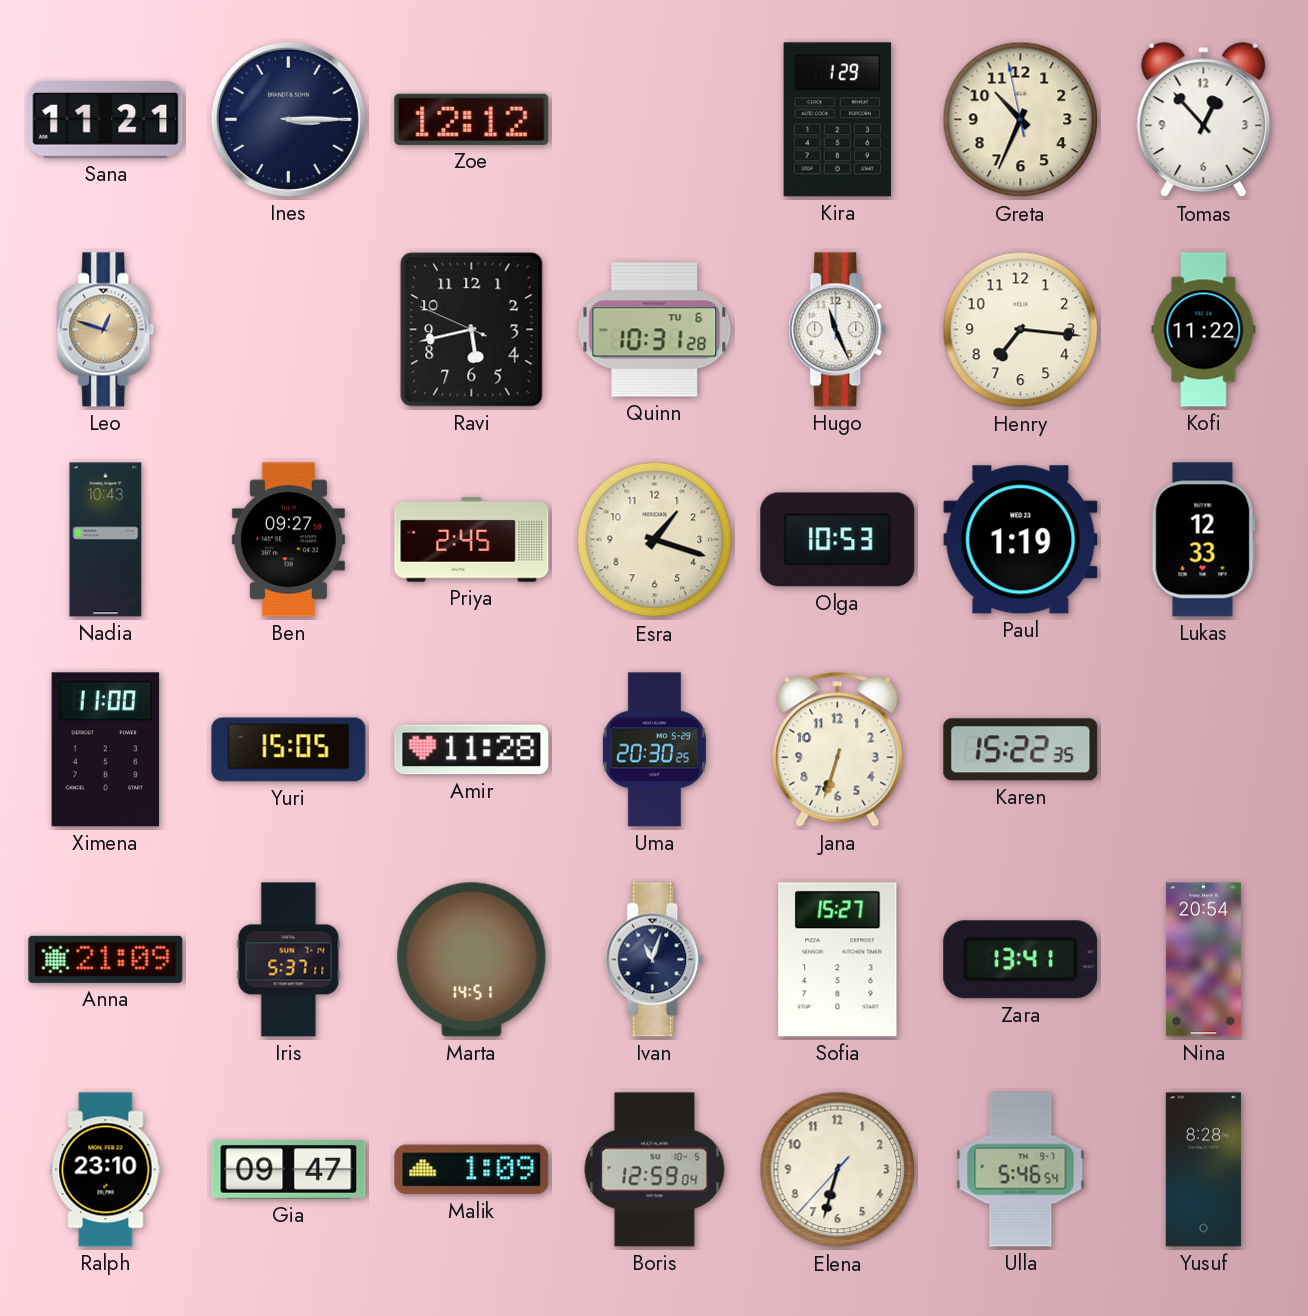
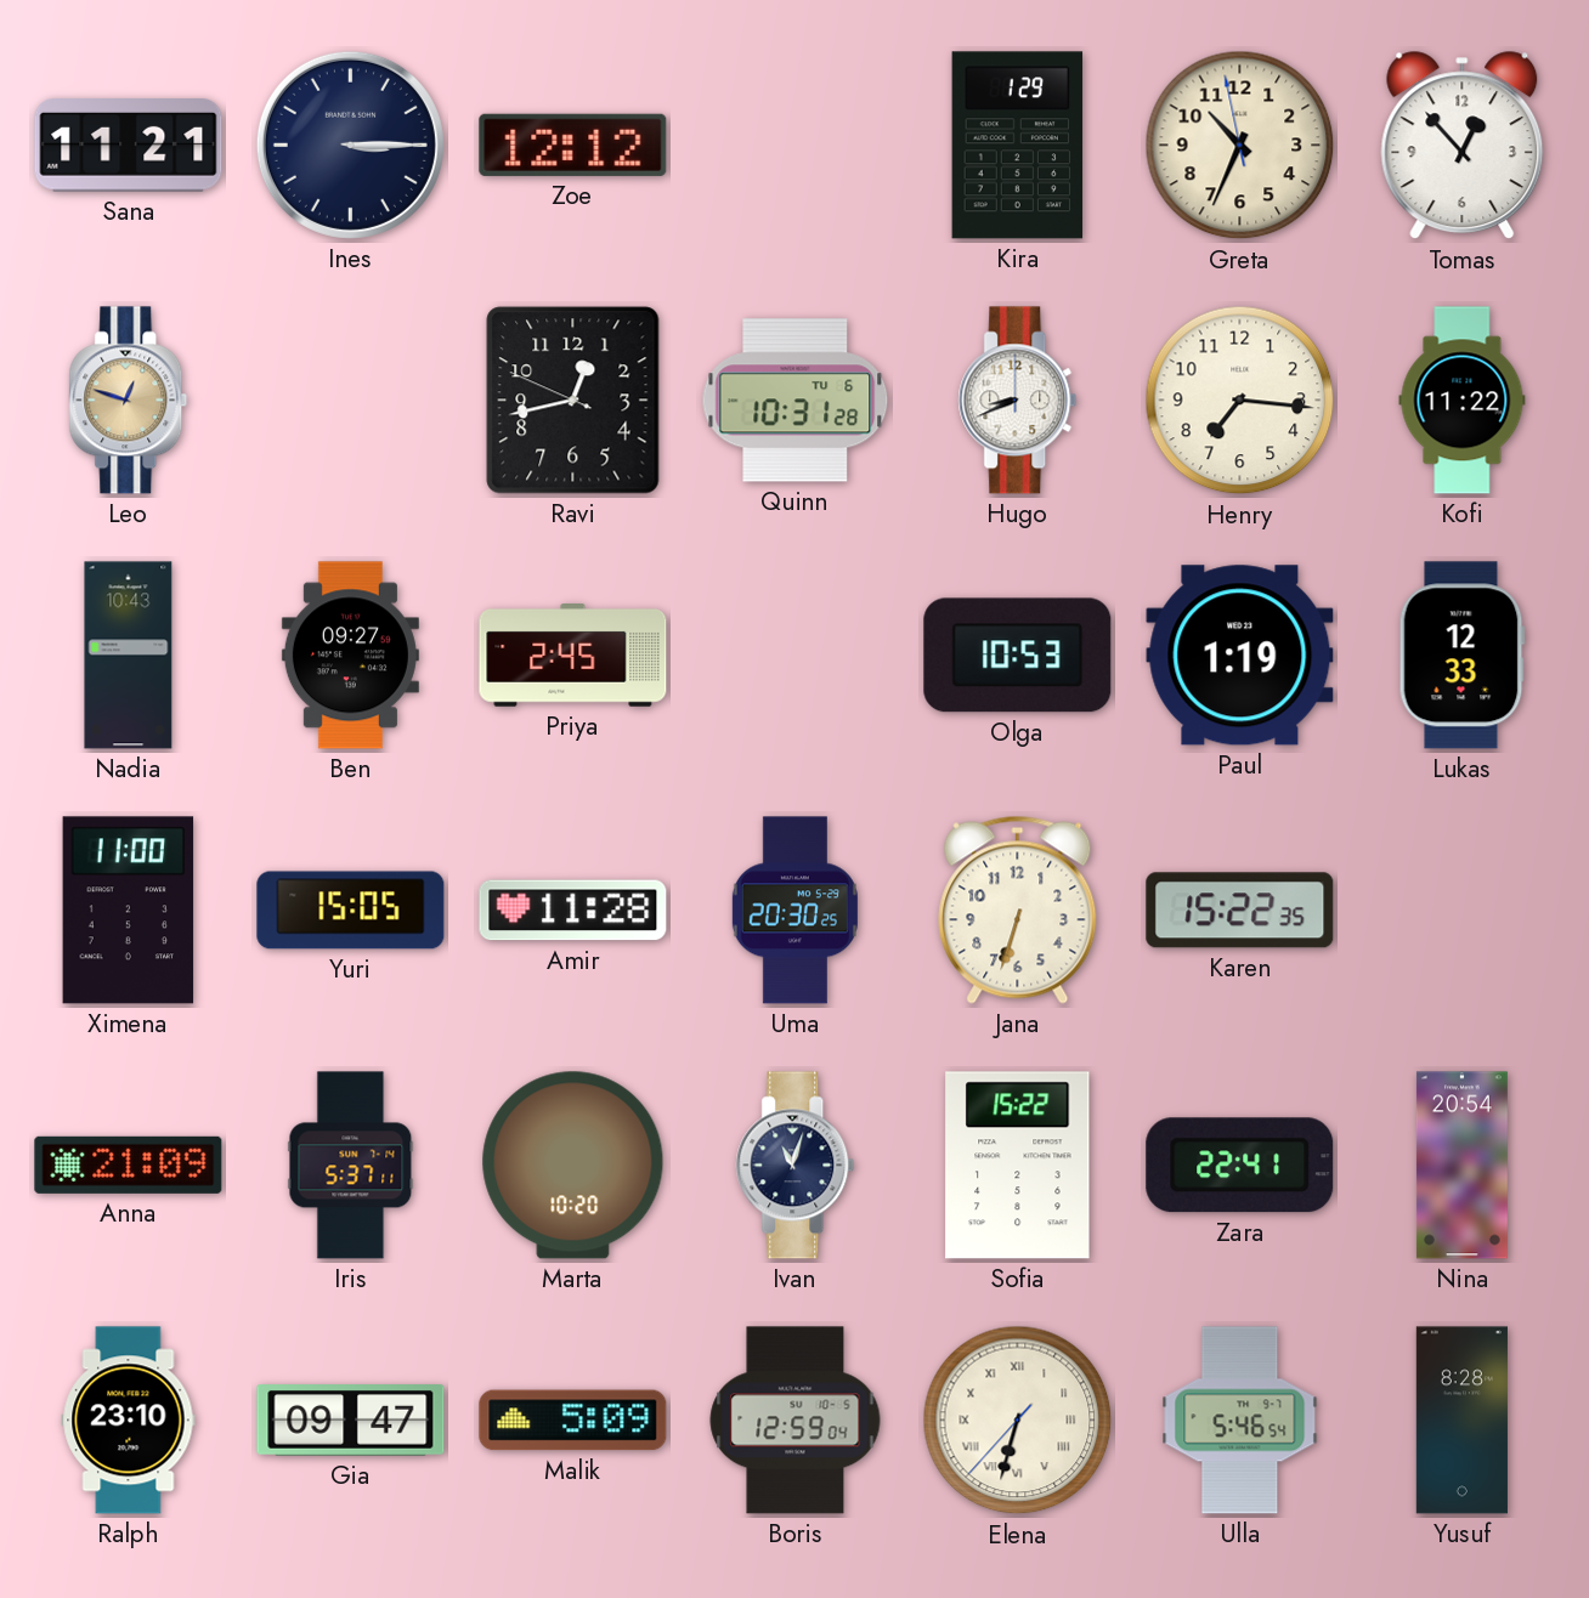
Ravi: 5:42 -> 12:42
Hugo: 11:26 -> 8:41
Esra: 1:18 -> none
Marta: 14:51 -> 10:20
Sofia: 15:27 -> 15:22
Zara: 13:41 -> 22:41
Malik: 1:09 -> 5:09
Elena numerals: Arabic -> Roman
